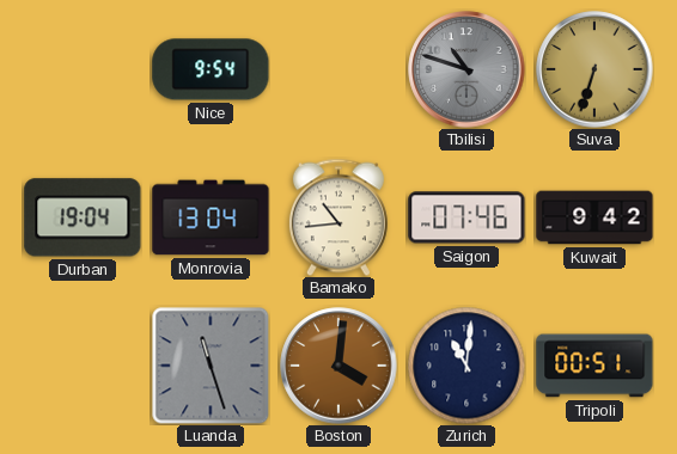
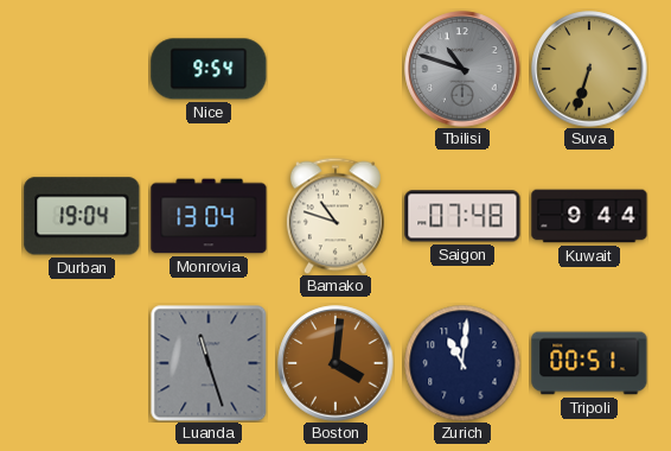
Bamako: 10:44 -> 10:48
Saigon: 07:46 -> 07:48
Kuwait: 9:42 -> 9:44
